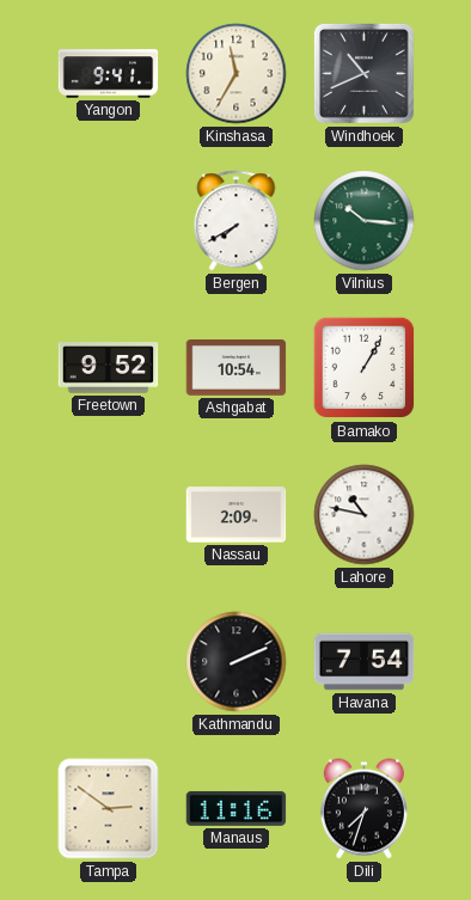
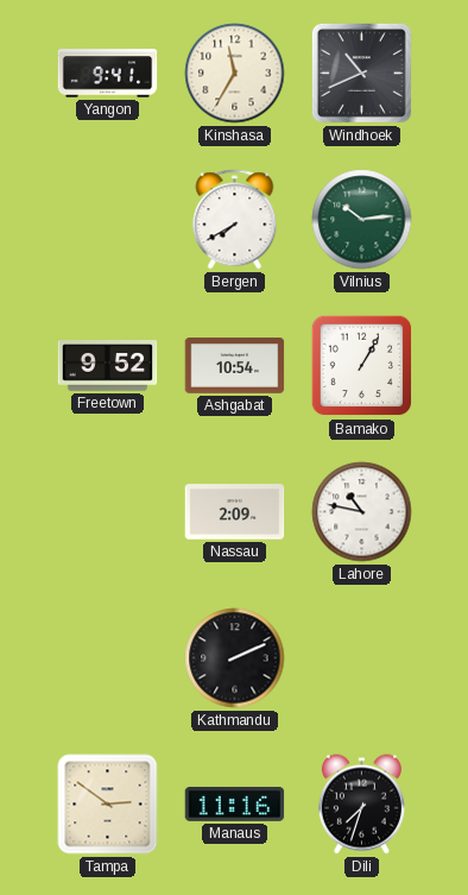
Vilnius: 10:16 -> 10:14
Havana: 7:54 -> none
